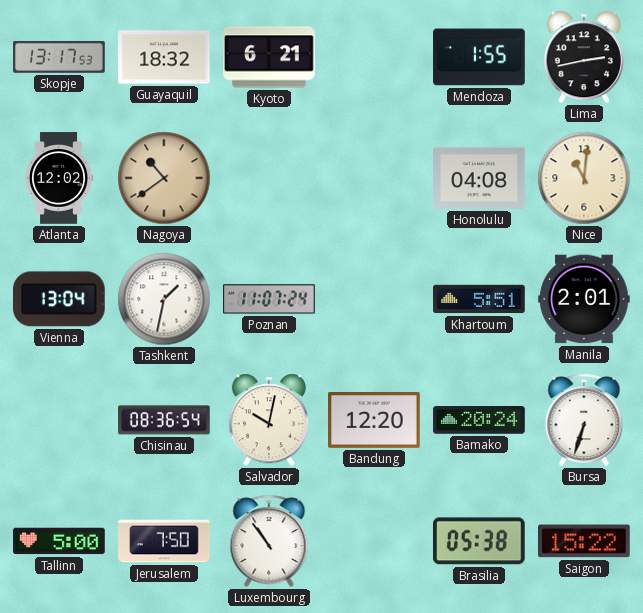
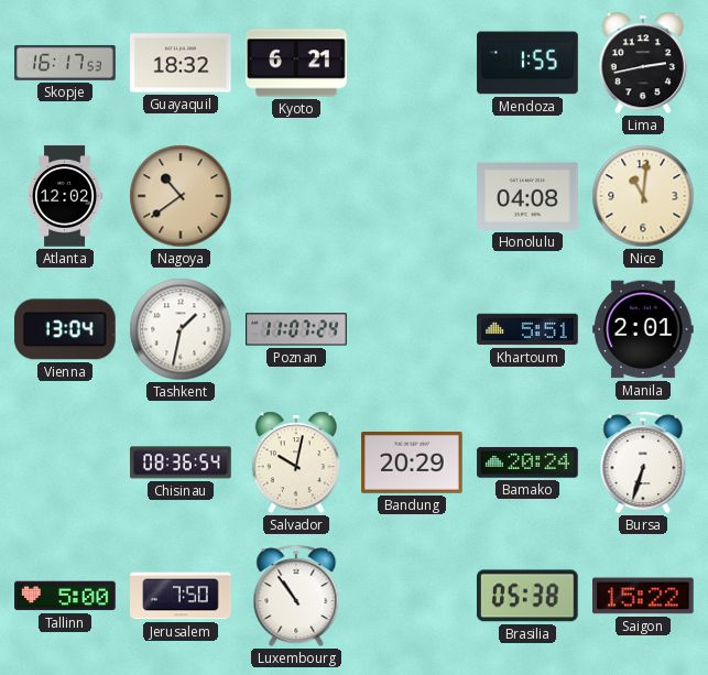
Skopje: 13:17 -> 16:17
Bandung: 12:20 -> 20:29
